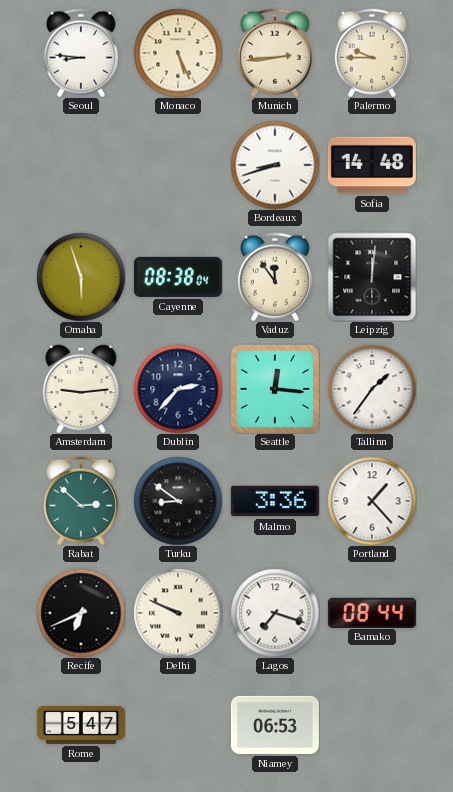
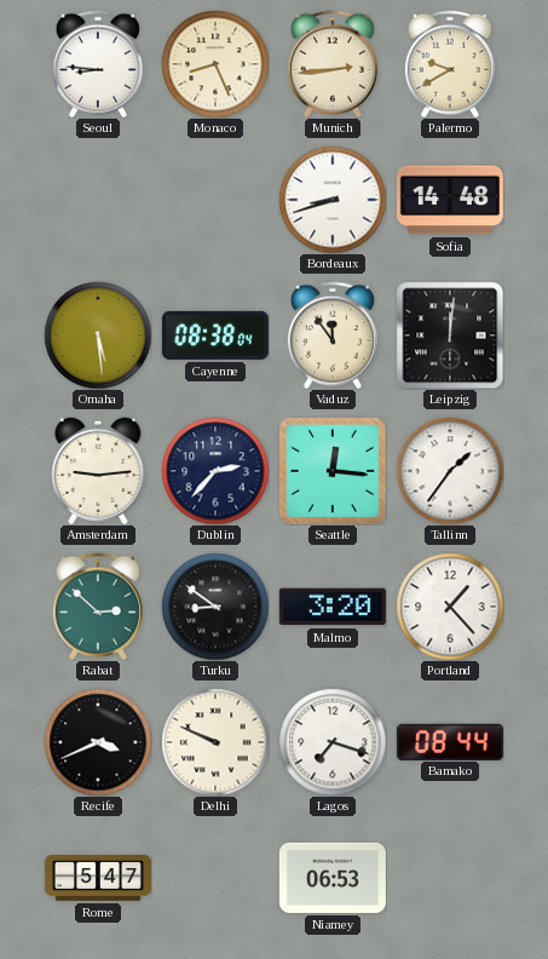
Monaco: 5:26 -> 8:26
Palermo: 9:45 -> 9:40
Omaha: 5:57 -> 5:29
Malmo: 3:36 -> 3:20
Recife: 6:41 -> 3:41
